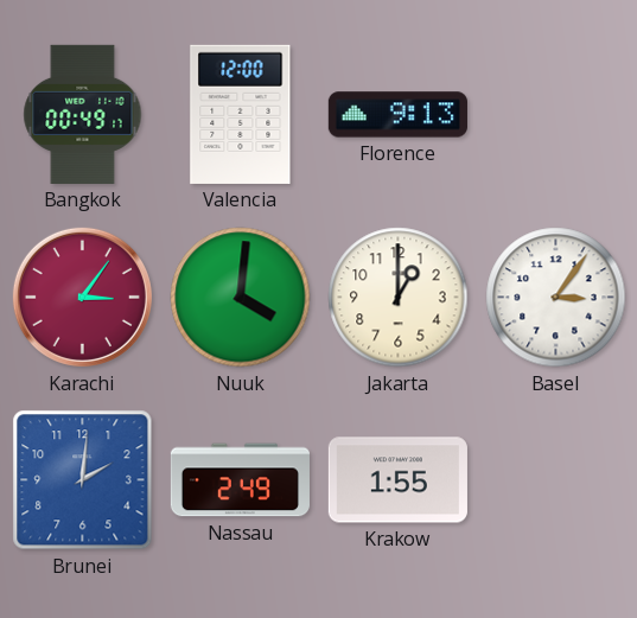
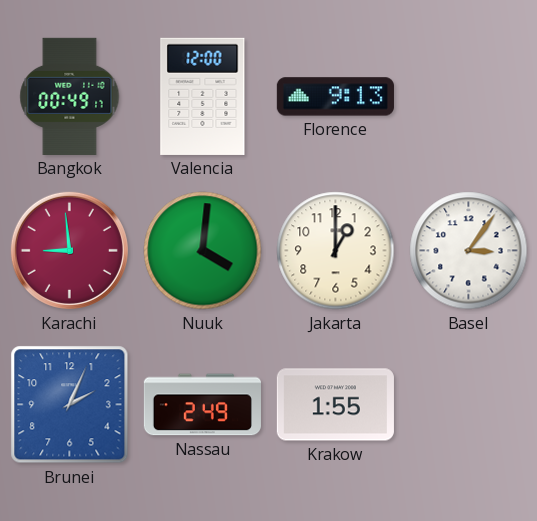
Karachi: 3:06 -> 8:59
Brunei: 2:01 -> 2:04
